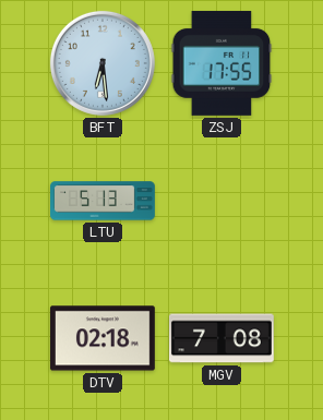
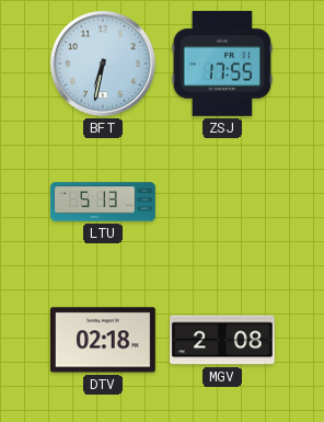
BFT: 6:29 -> 6:32
MGV: 7:08 -> 2:08
